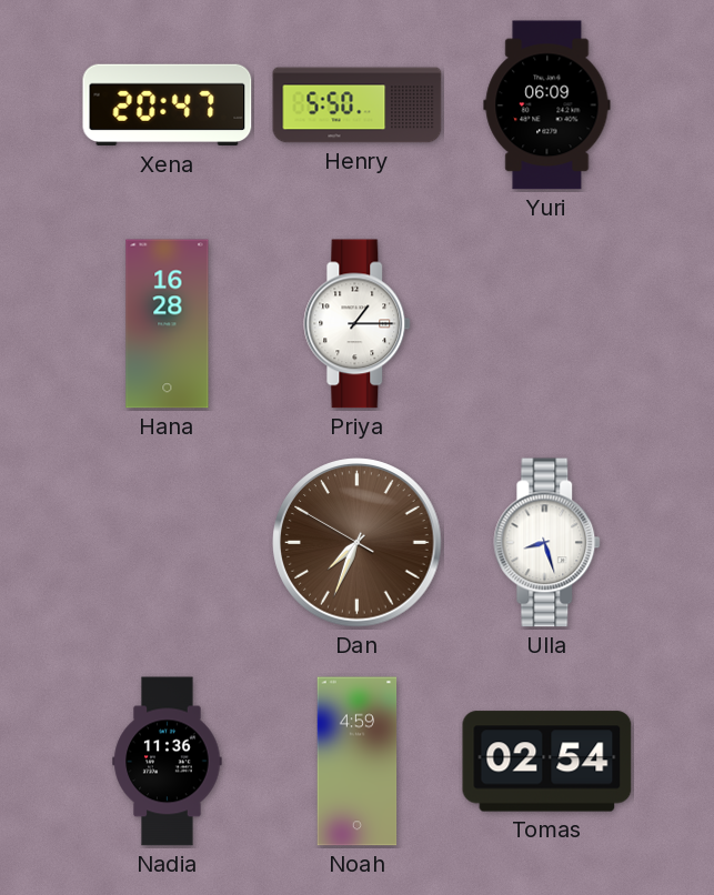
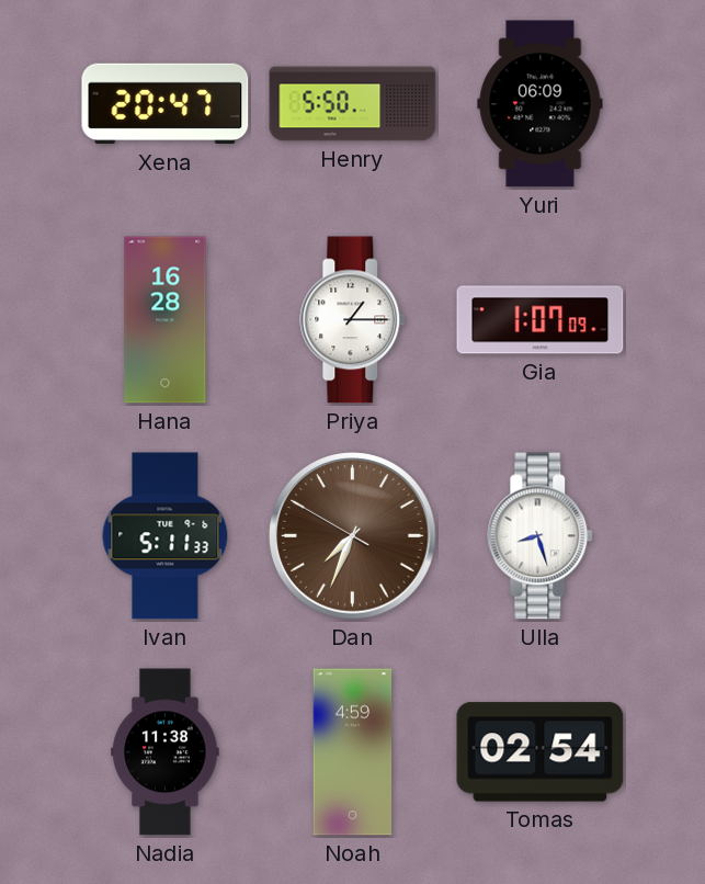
Gia: none -> 1:07
Ivan: none -> 5:11
Nadia: 11:36 -> 11:38
